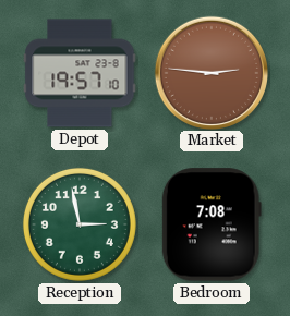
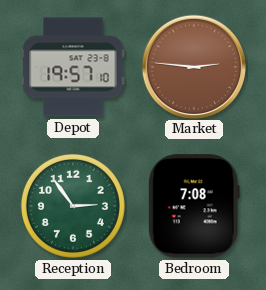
Reception: 2:58 -> 2:54
